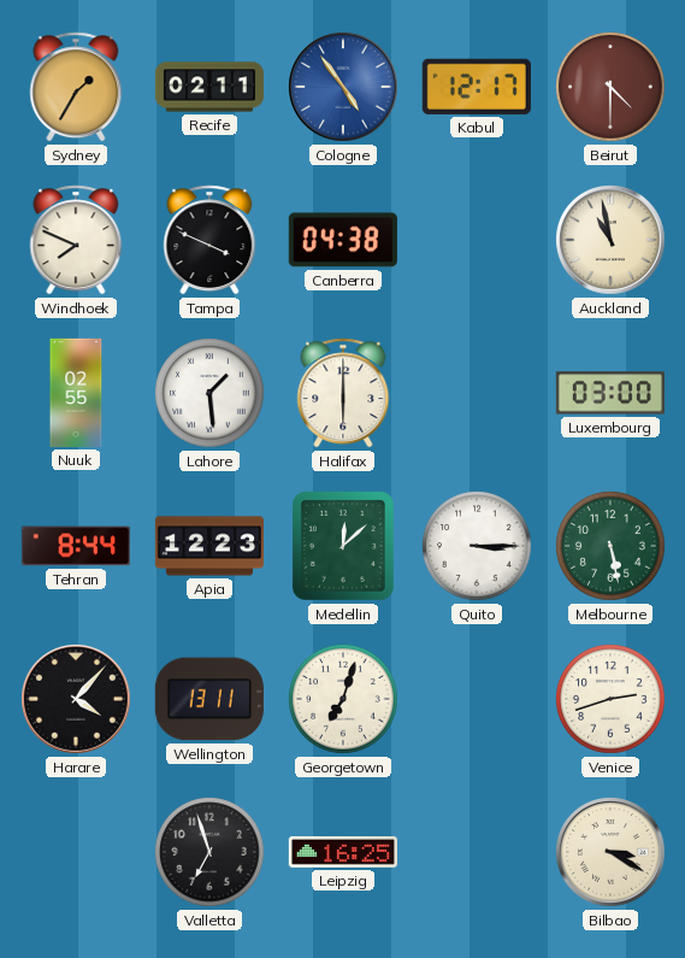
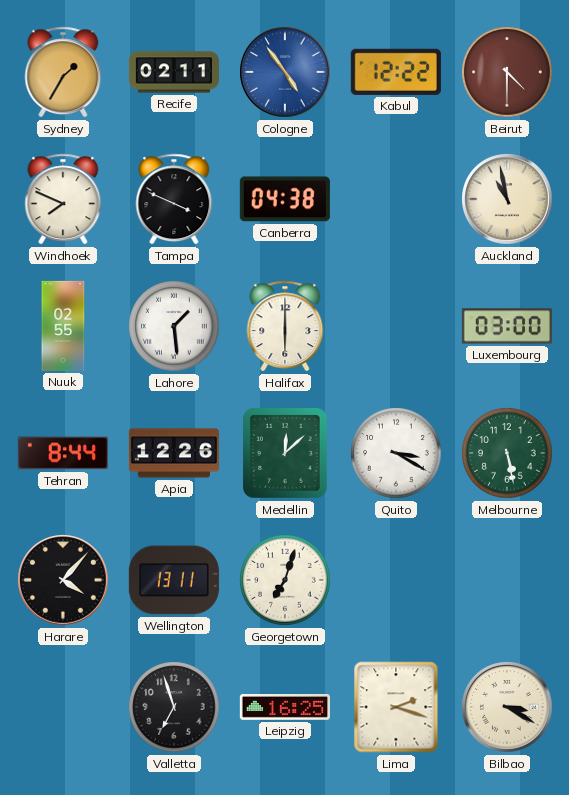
Kabul: 12:17 -> 12:22
Apia: 12:23 -> 12:26
Quito: 3:15 -> 3:20
Venice: 2:42 -> none
Lima: none -> 2:18
